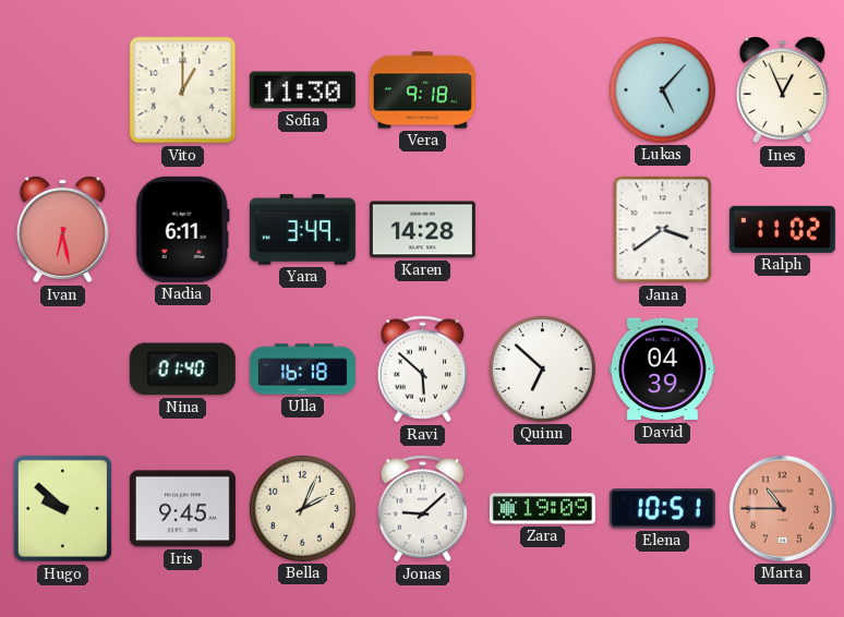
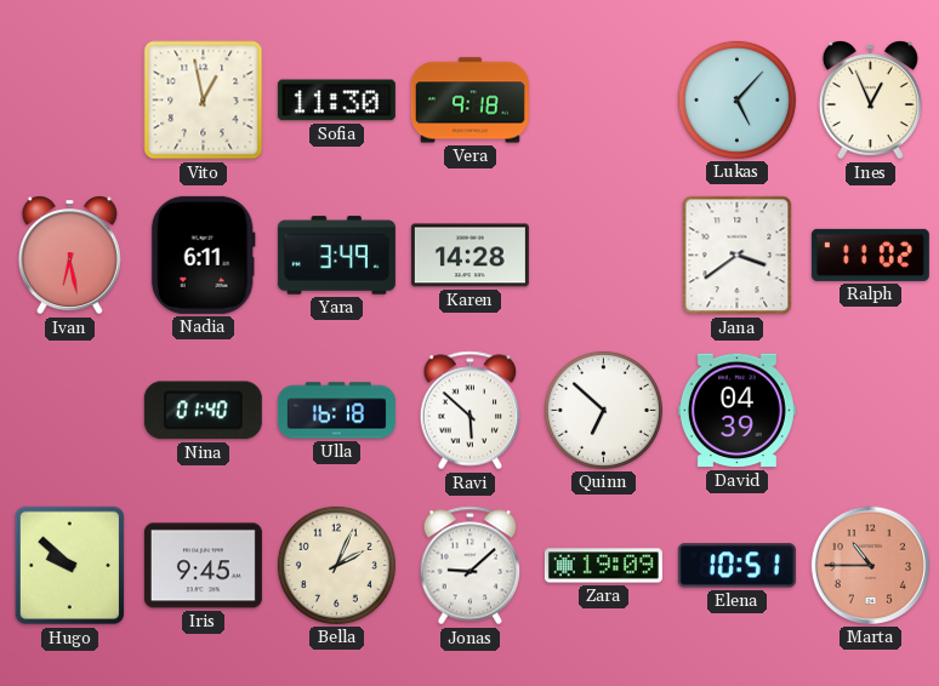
Vito: 1:00 -> 12:58
